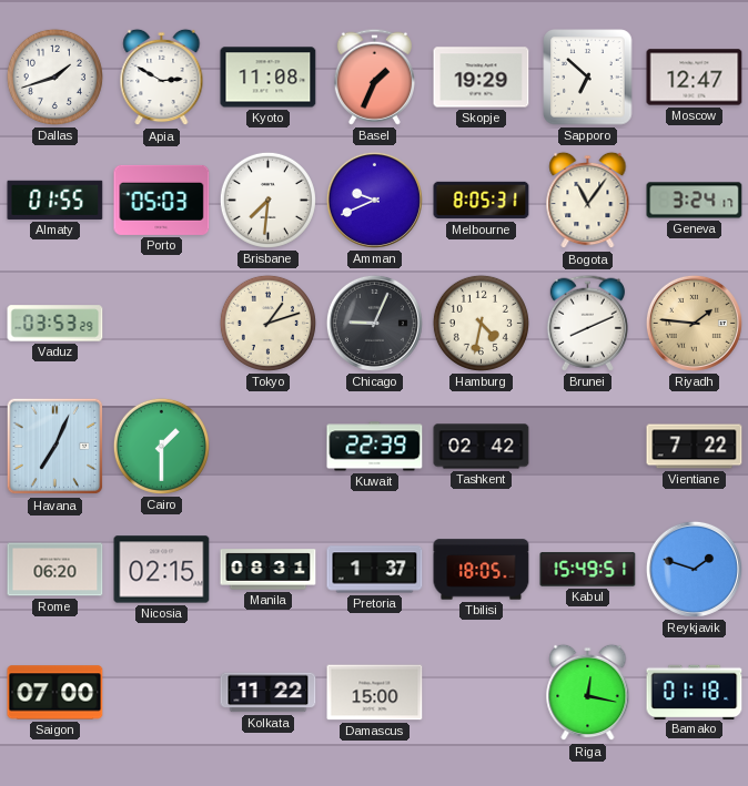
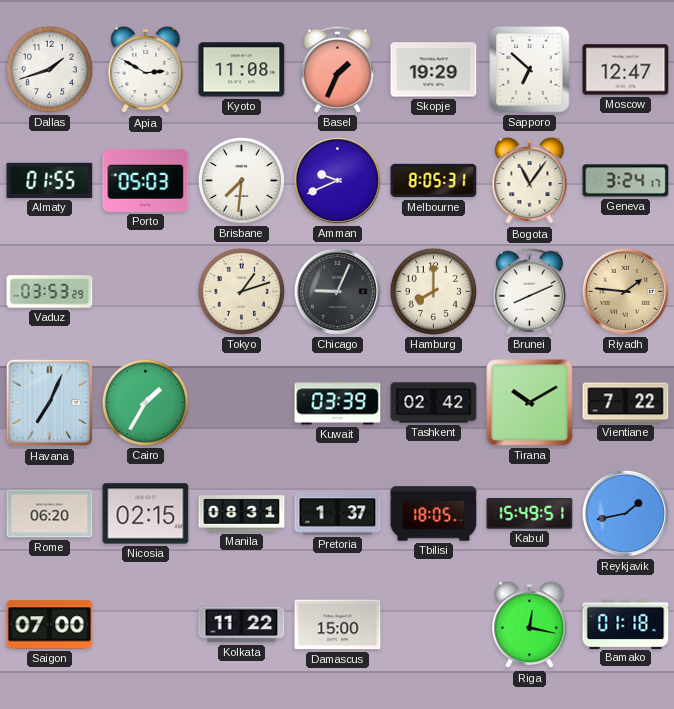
Hamburg: 4:32 -> 8:00
Cairo: 1:30 -> 1:35
Kuwait: 22:39 -> 03:39
Tirana: none -> 10:10
Reykjavik: 1:48 -> 1:43
